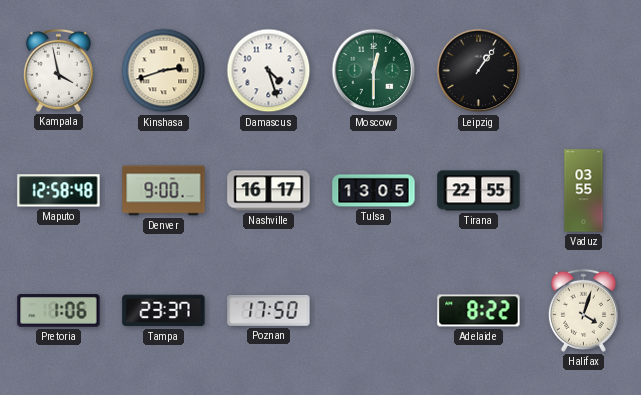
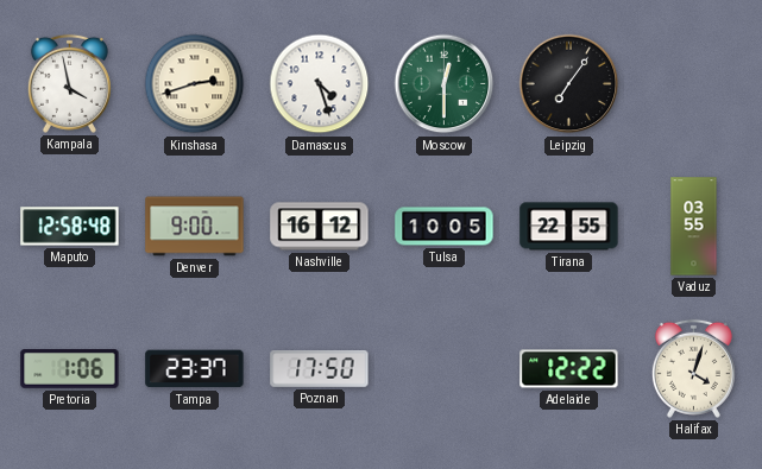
Leipzig: 1:06 -> 7:06
Nashville: 16:17 -> 16:12
Tulsa: 13:05 -> 10:05
Adelaide: 8:22 -> 12:22
